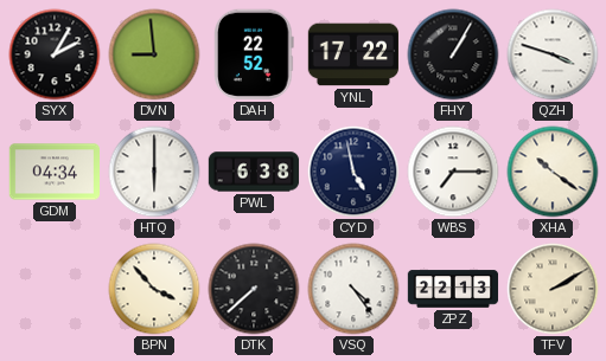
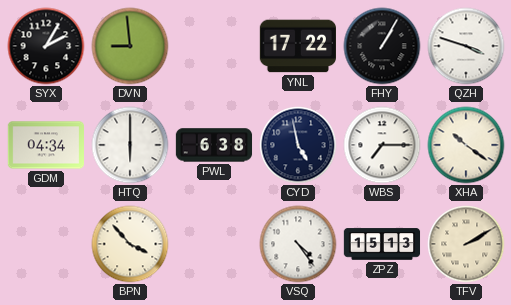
DAH: 22:52 -> none
DTK: 7:38 -> none
ZPZ: 22:13 -> 15:13
